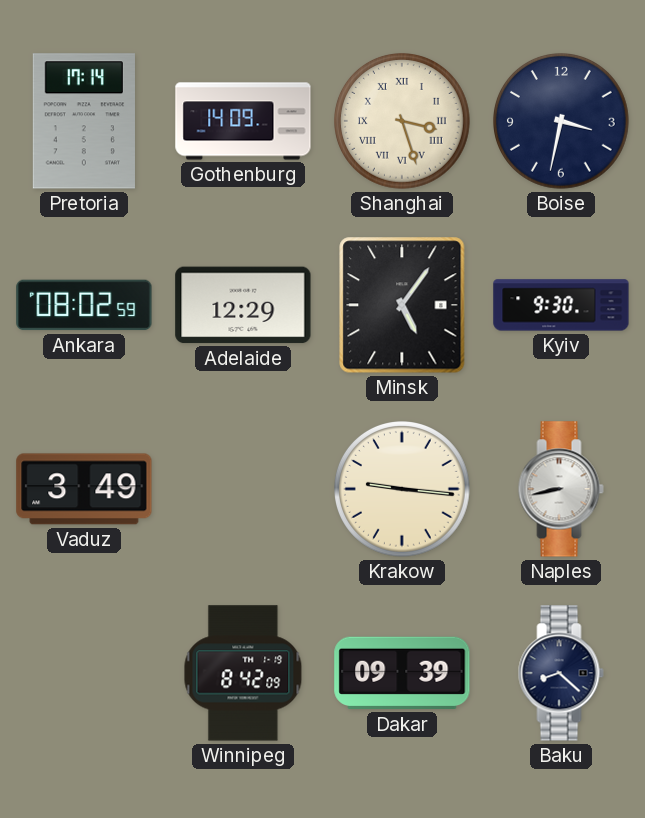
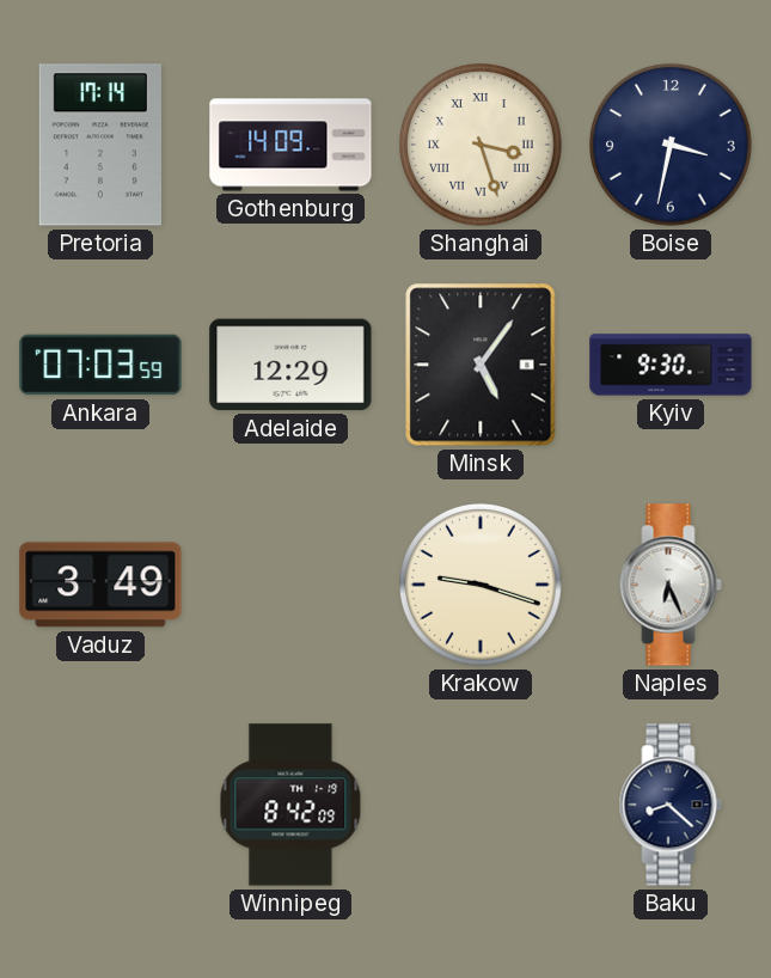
Ankara: 08:02 -> 07:03
Krakow: 9:16 -> 9:18
Naples: 8:43 -> 6:26
Dakar: 09:39 -> none
